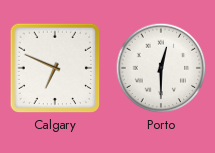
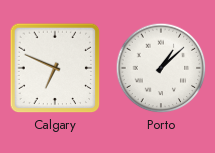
Porto: 12:30 -> 1:08
